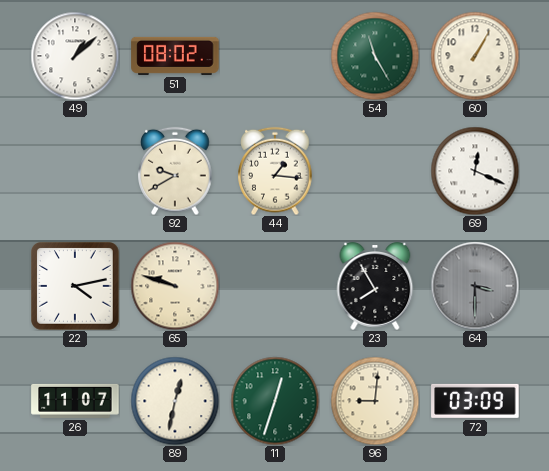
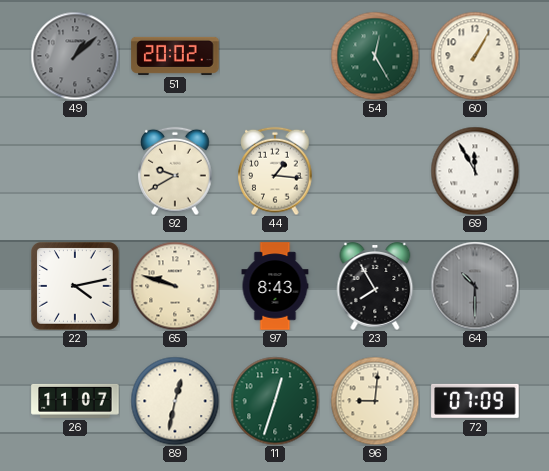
49 dial: white -> grey
51: 08:02 -> 20:02
54: 11:25 -> 12:25
69: 12:19 -> 11:55
97: none -> 8:43
64: 3:30 -> 10:30
72: 03:09 -> 07:09
